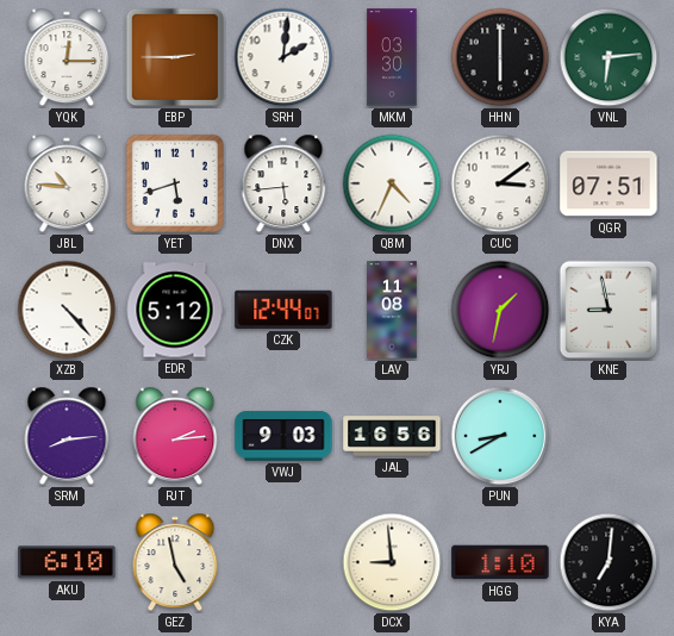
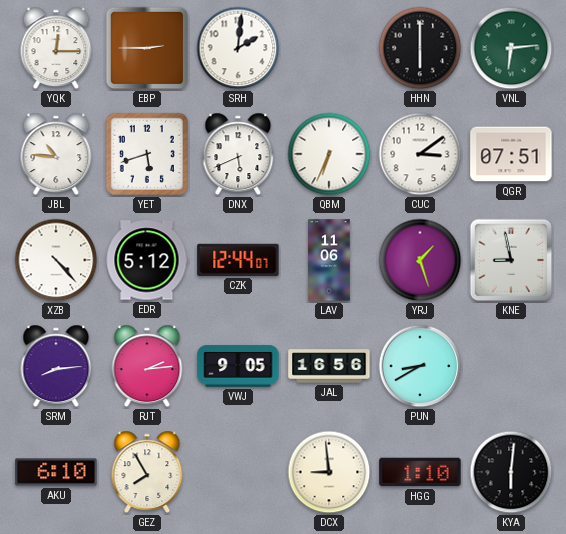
MKM: 03:30 -> none
DNX: 5:44 -> 5:41
QBM: 4:34 -> 6:34
LAV: 11:08 -> 11:06
YRJ: 1:32 -> 1:27
VWJ: 9:03 -> 9:05
GEZ: 4:58 -> 7:55
KYA: 7:01 -> 6:01
